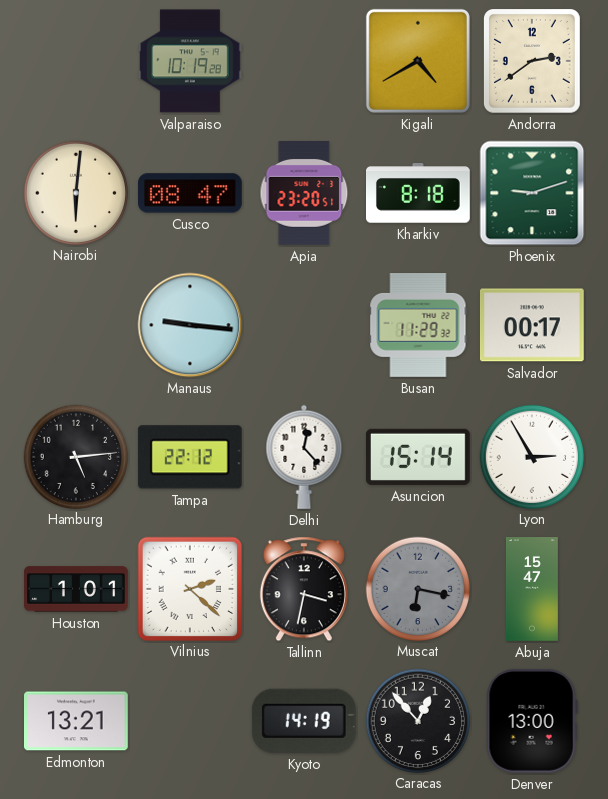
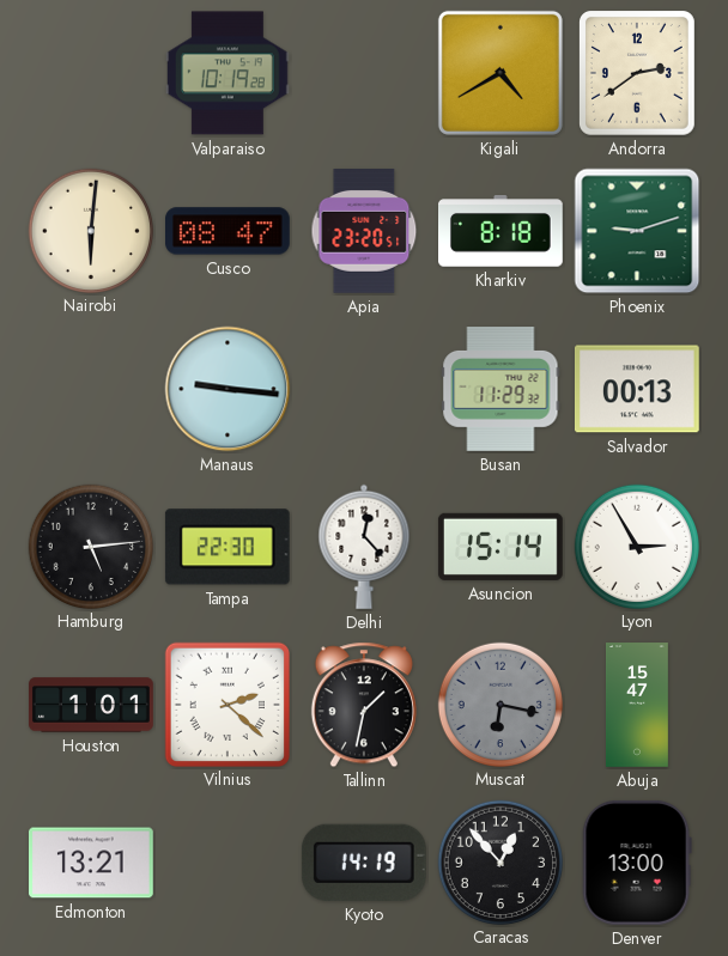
Salvador: 00:17 -> 00:13
Tampa: 22:12 -> 22:30
Tallinn: 3:32 -> 1:32
